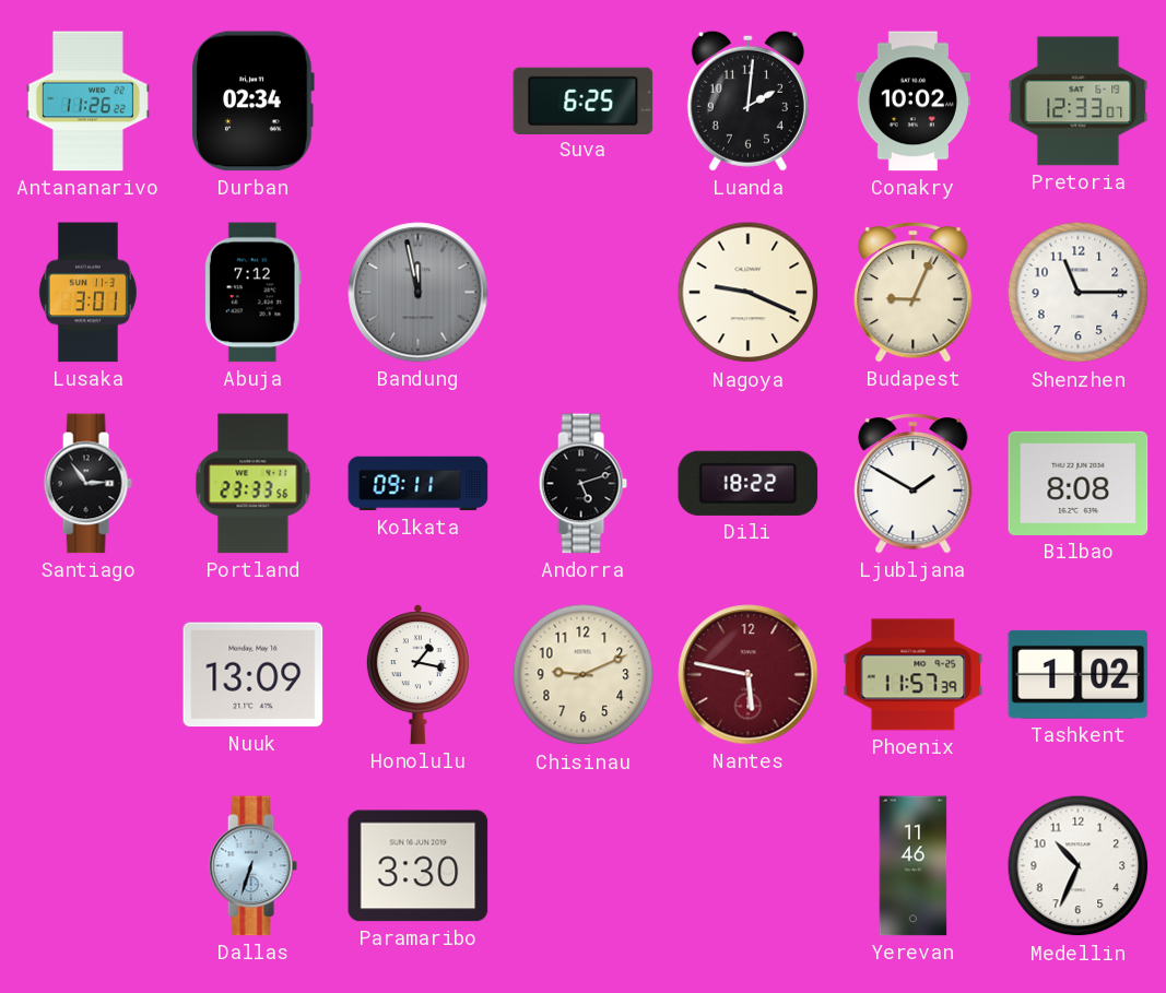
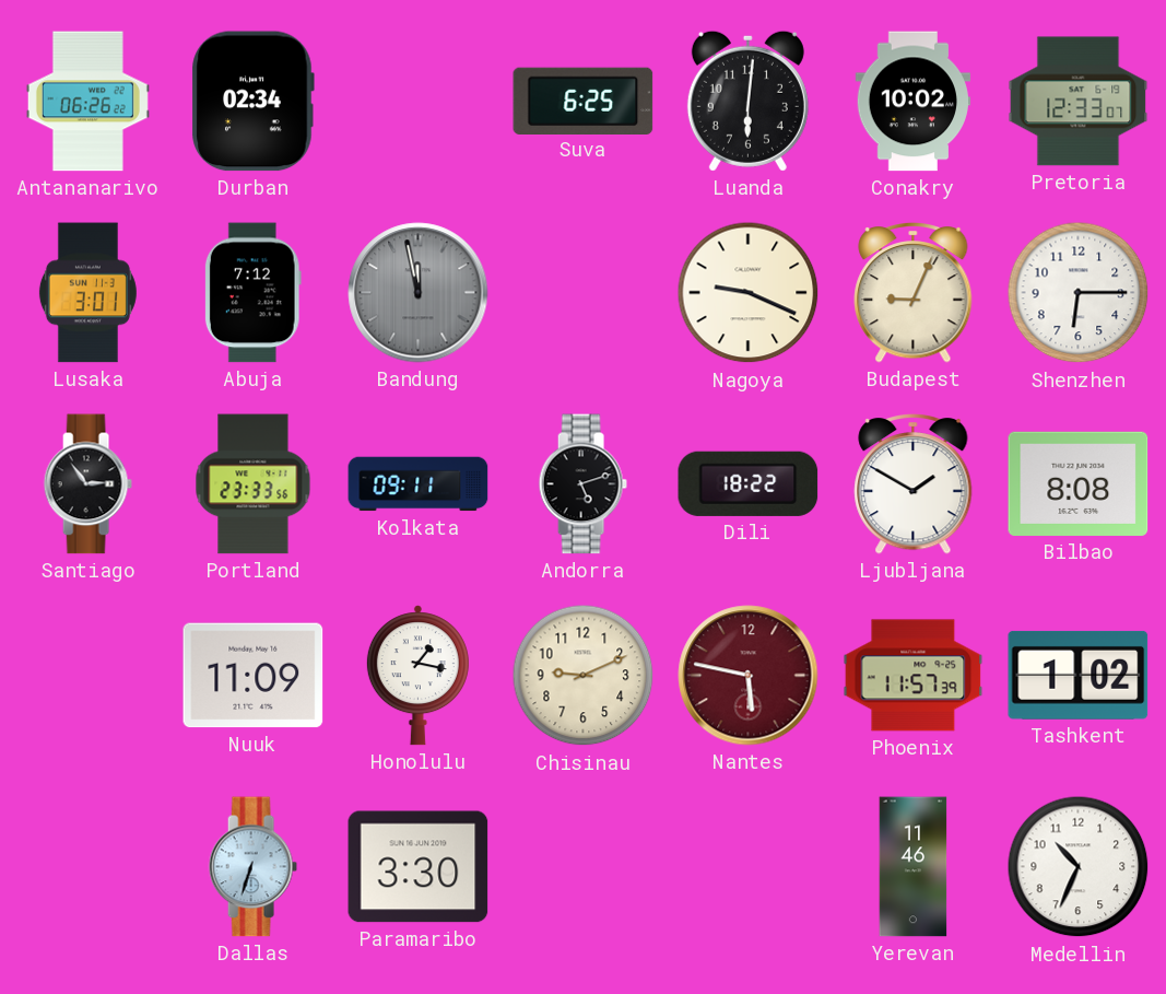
Antananarivo: 11:26 -> 06:26
Luanda: 2:01 -> 6:01
Shenzhen: 11:15 -> 6:15
Nuuk: 13:09 -> 11:09
